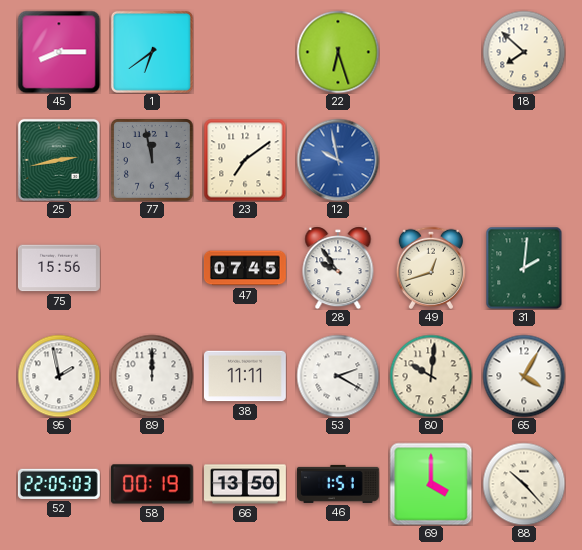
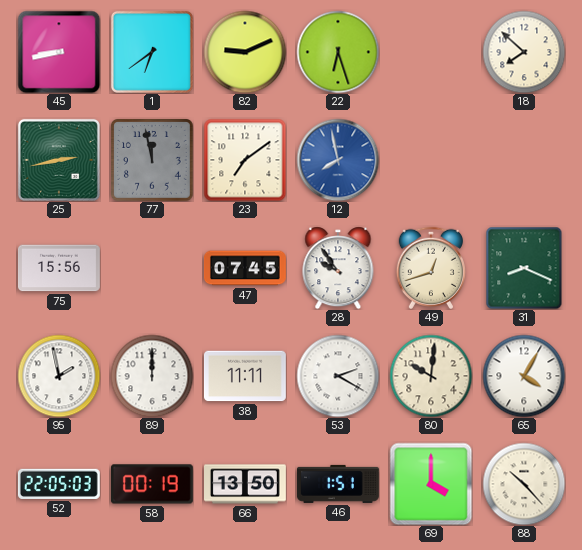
45: 8:15 -> 8:43
82: none -> 9:11
12: 9:58 -> 7:58
31: 2:01 -> 8:19
